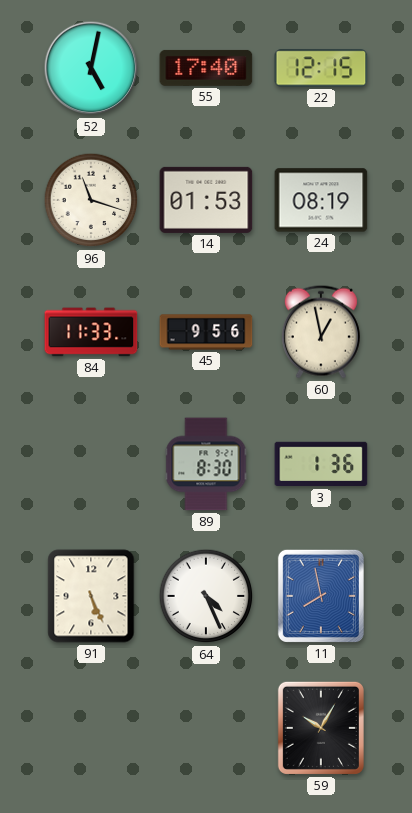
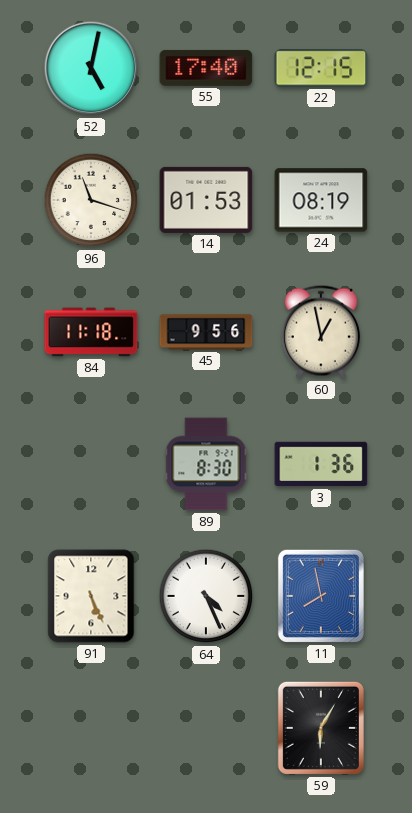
84: 11:33 -> 11:18
59: 10:05 -> 6:05
